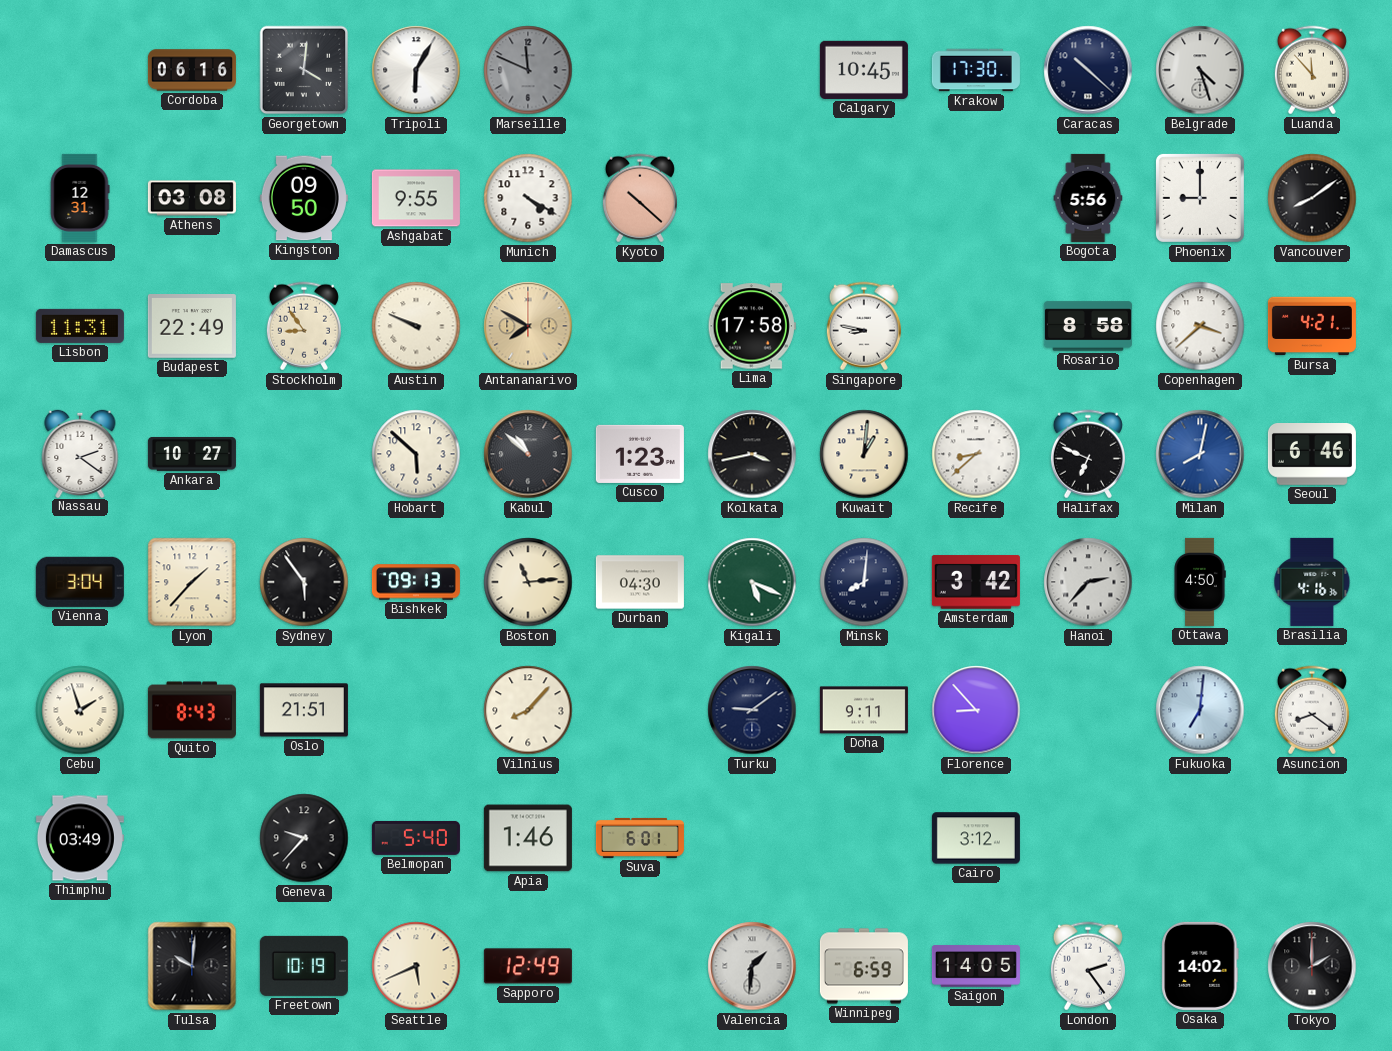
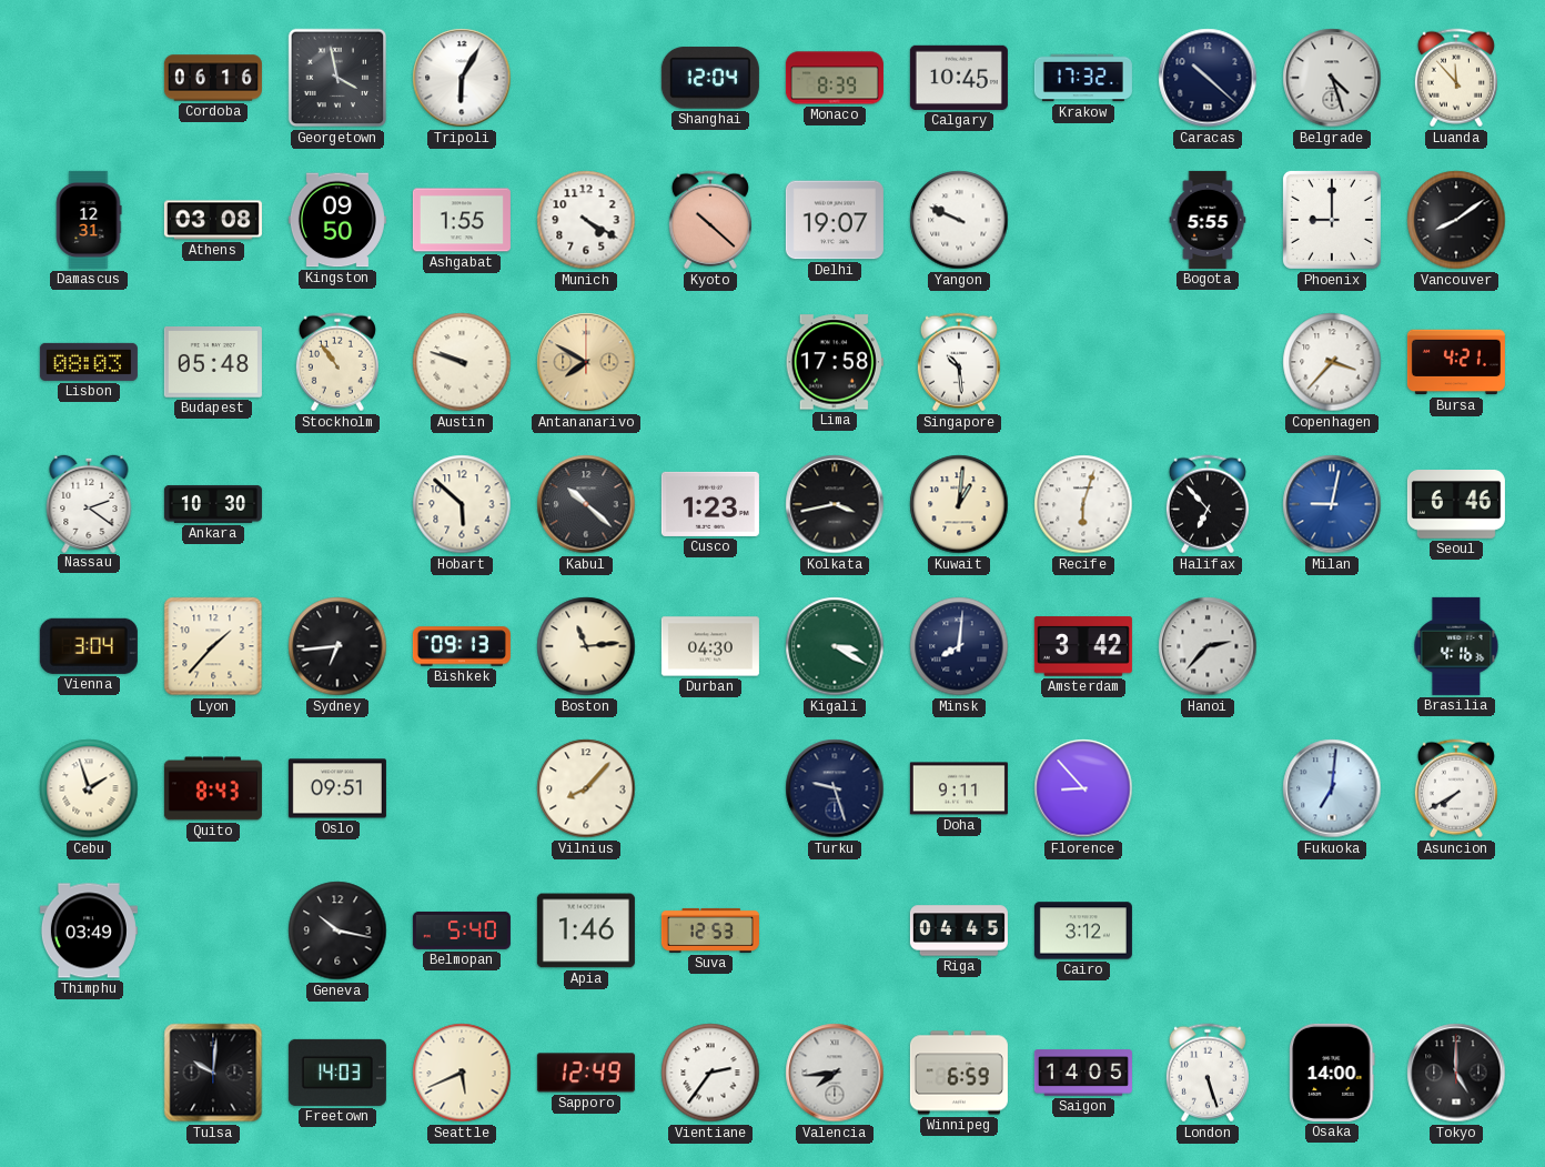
Georgetown: 4:01 -> 3:58
Marseille: 11:49 -> none
Shanghai: none -> 12:04
Monaco: none -> 8:39
Krakow: 17:30 -> 17:32
Ashgabat: 9:55 -> 1:55
Delhi: none -> 19:07
Yangon: none -> 9:49
Bogota: 5:56 -> 5:55
Lisbon: 11:31 -> 08:03
Budapest: 22:49 -> 05:48
Stockholm: 8:54 -> 10:54
Austin: 9:49 -> 9:48
Singapore: 8:47 -> 10:29
Rosario: 8:58 -> none
Copenhagen: 3:38 -> 3:37
Ankara: 10:27 -> 10:30
Kabul: 10:52 -> 10:22
Recife: 8:38 -> 6:03
Halifax: 6:49 -> 6:53
Milan: 8:02 -> 9:02
Sydney: 5:54 -> 6:44
Kigali: 5:19 -> 3:20
Ottawa: 4:50 -> none
Oslo: 21:51 -> 09:51
Turku: 9:09 -> 9:27
Asuncion: 8:21 -> 7:40
Geneva: 9:37 -> 10:17
Suva: 6:01 -> 12:53
Riga: none -> 04:45
Freetown: 10:19 -> 14:03
Vientiane: none -> 2:36
Valencia: 1:31 -> 7:44
London: 2:24 -> 5:27
Osaka: 14:02 -> 14:00
Tokyo: 2:00 -> 5:00
